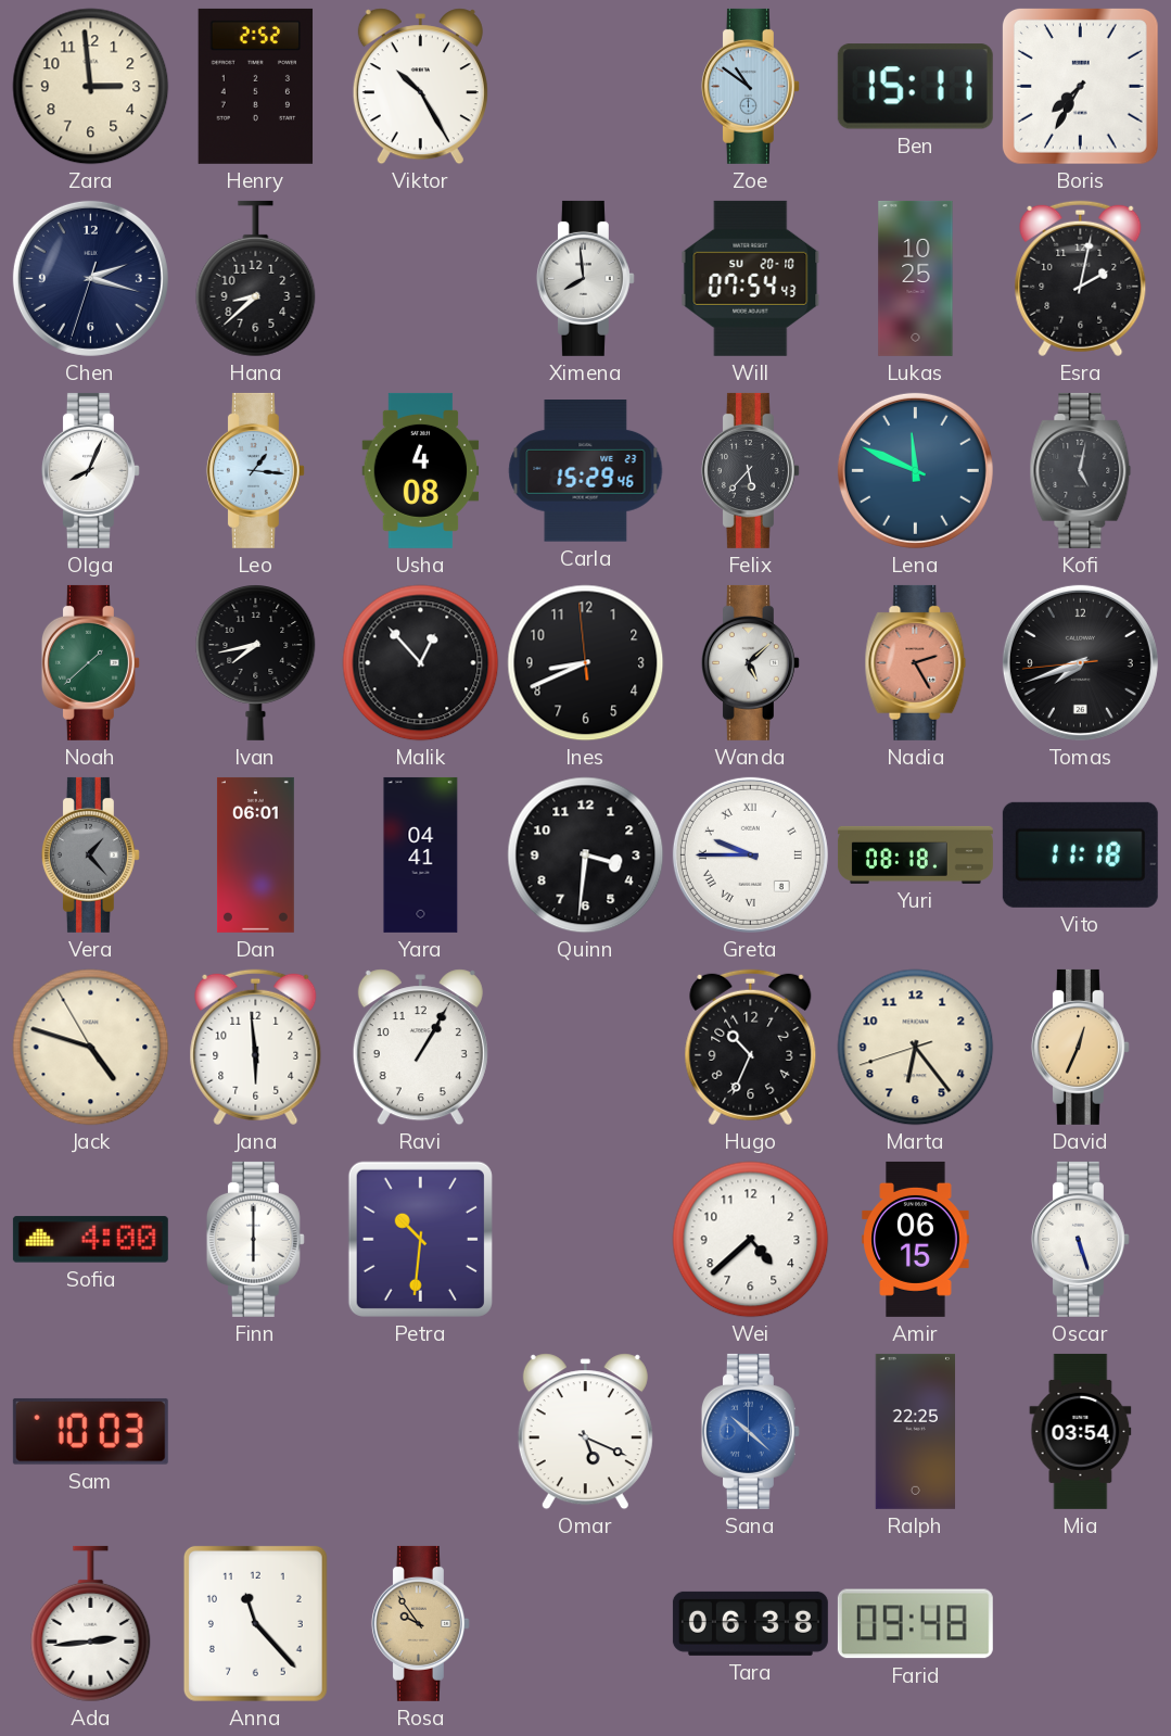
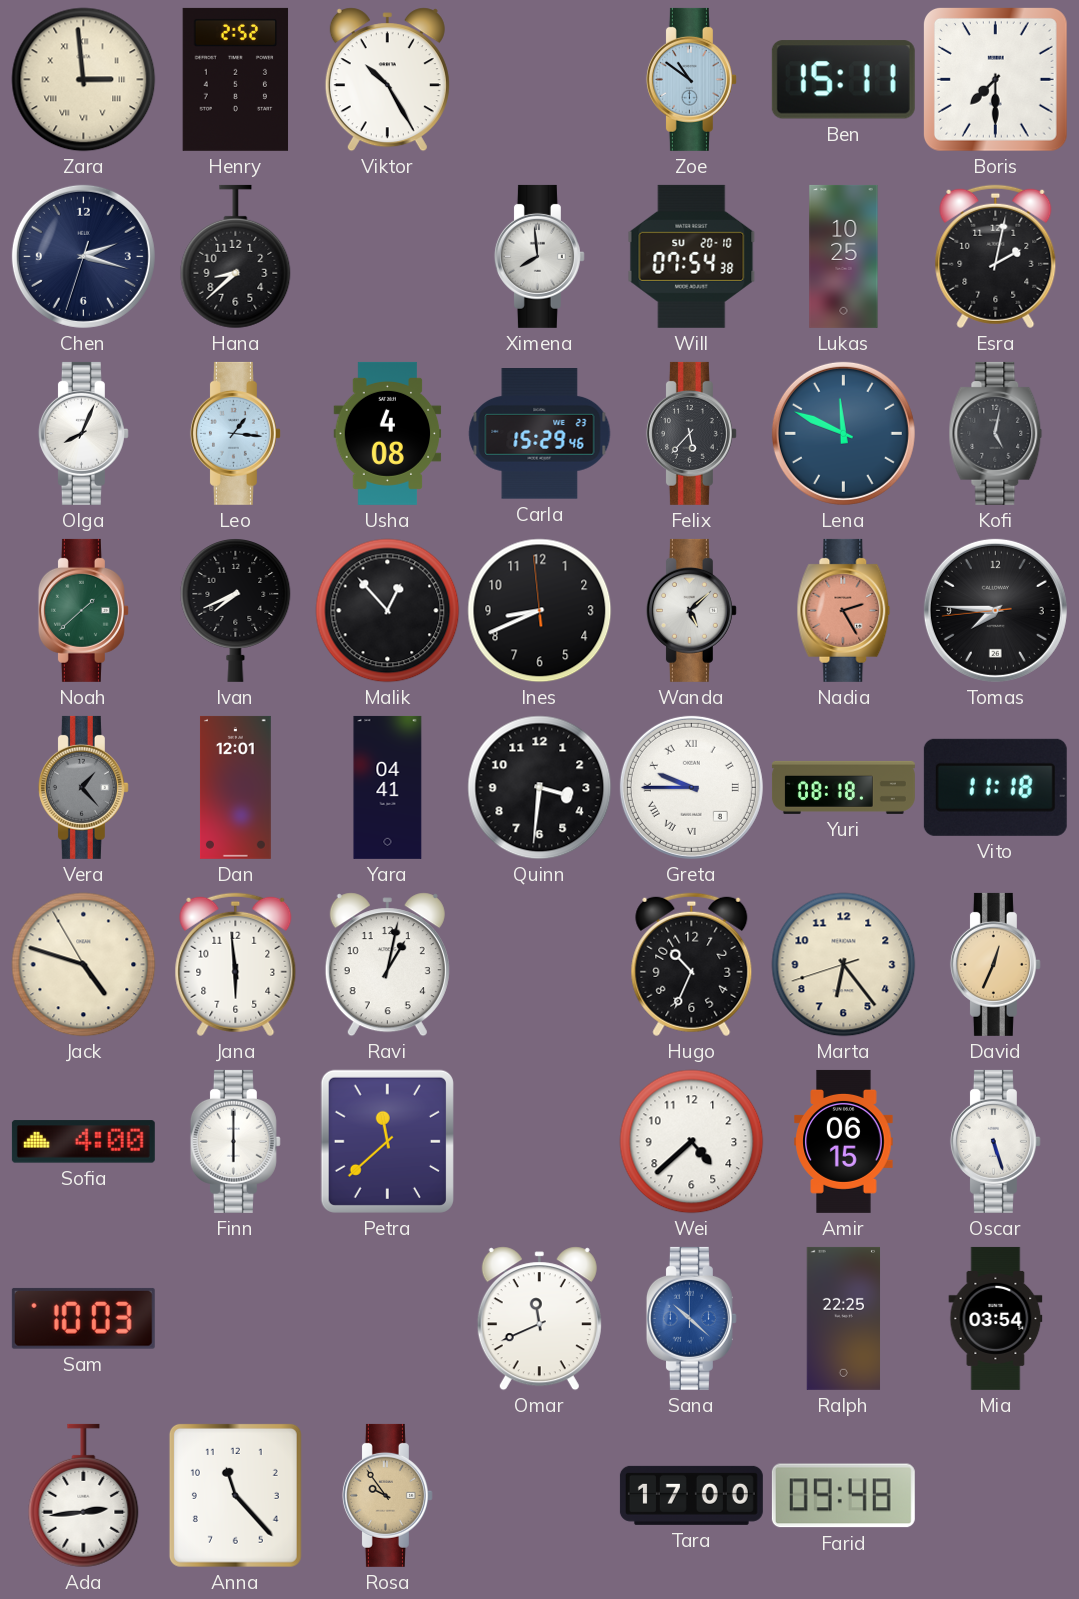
Zara numerals: Arabic -> Roman
Boris: 7:35 -> 7:30
Will: 07:54:43 -> 07:54:38
Ivan: 7:43 -> 7:41
Tomas: 7:41 -> 7:45
Dan: 06:01 -> 12:01
Ravi: 1:05 -> 1:02
Petra: 10:31 -> 11:38
Omar: 5:19 -> 11:41
Tara: 06:38 -> 17:00
